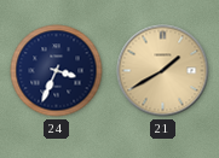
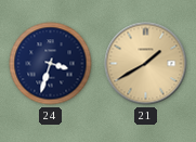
24: 3:34 -> 3:33
